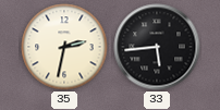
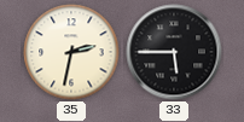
33: 5:44 -> 5:45
